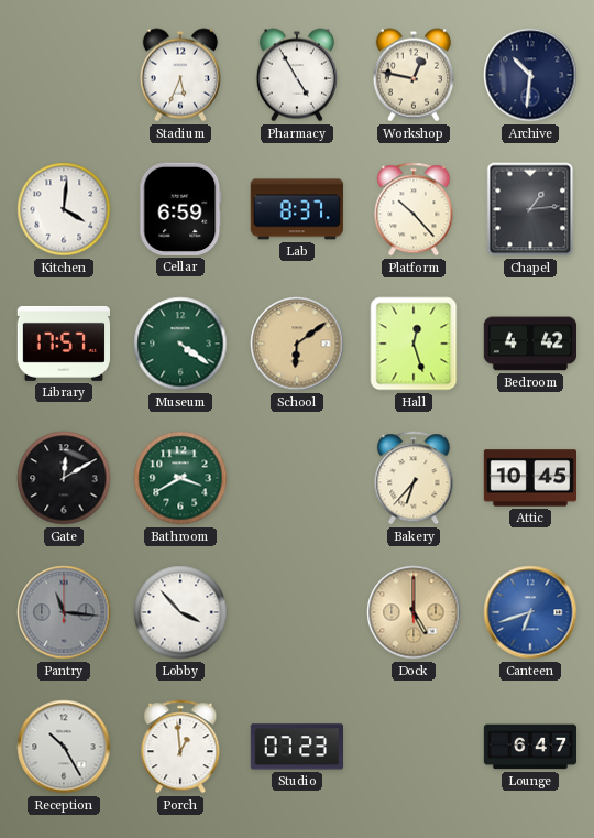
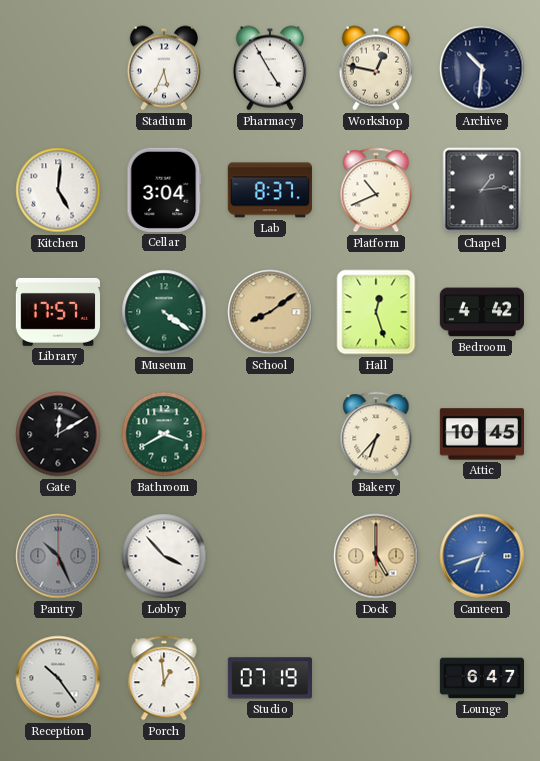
Kitchen: 4:01 -> 5:01
Cellar: 6:59 -> 3:04
Platform: 10:23 -> 10:41
School: 6:09 -> 8:09
Pantry: 11:16 -> 10:26
Reception: 10:25 -> 10:24
Studio: 07:23 -> 07:19
